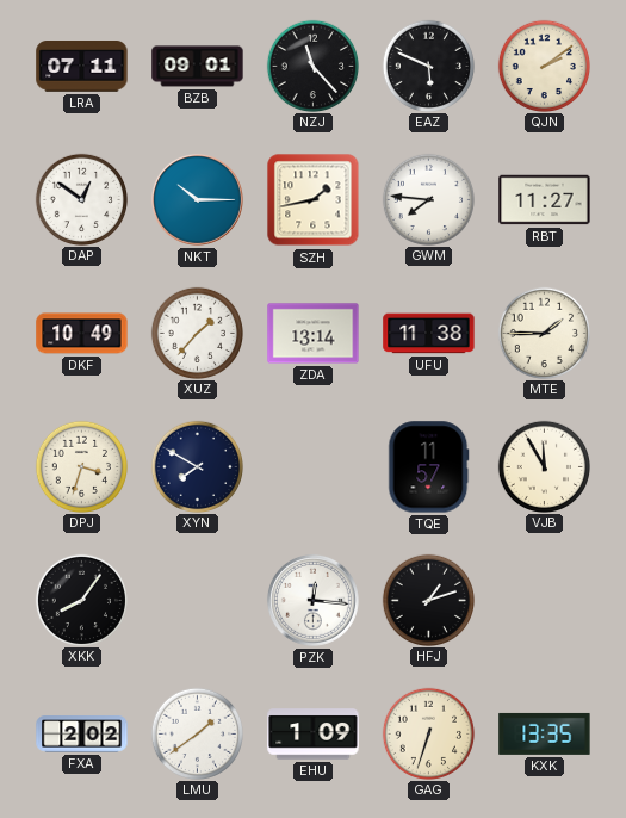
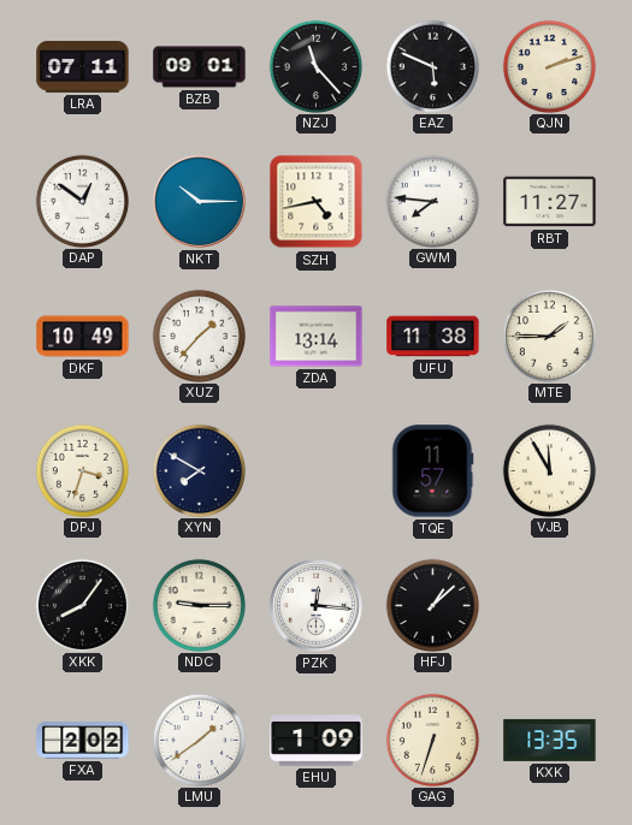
QJN: 2:09 -> 2:12
SZH: 1:43 -> 4:43
NDC: none -> 9:15
HFJ: 1:12 -> 1:08
